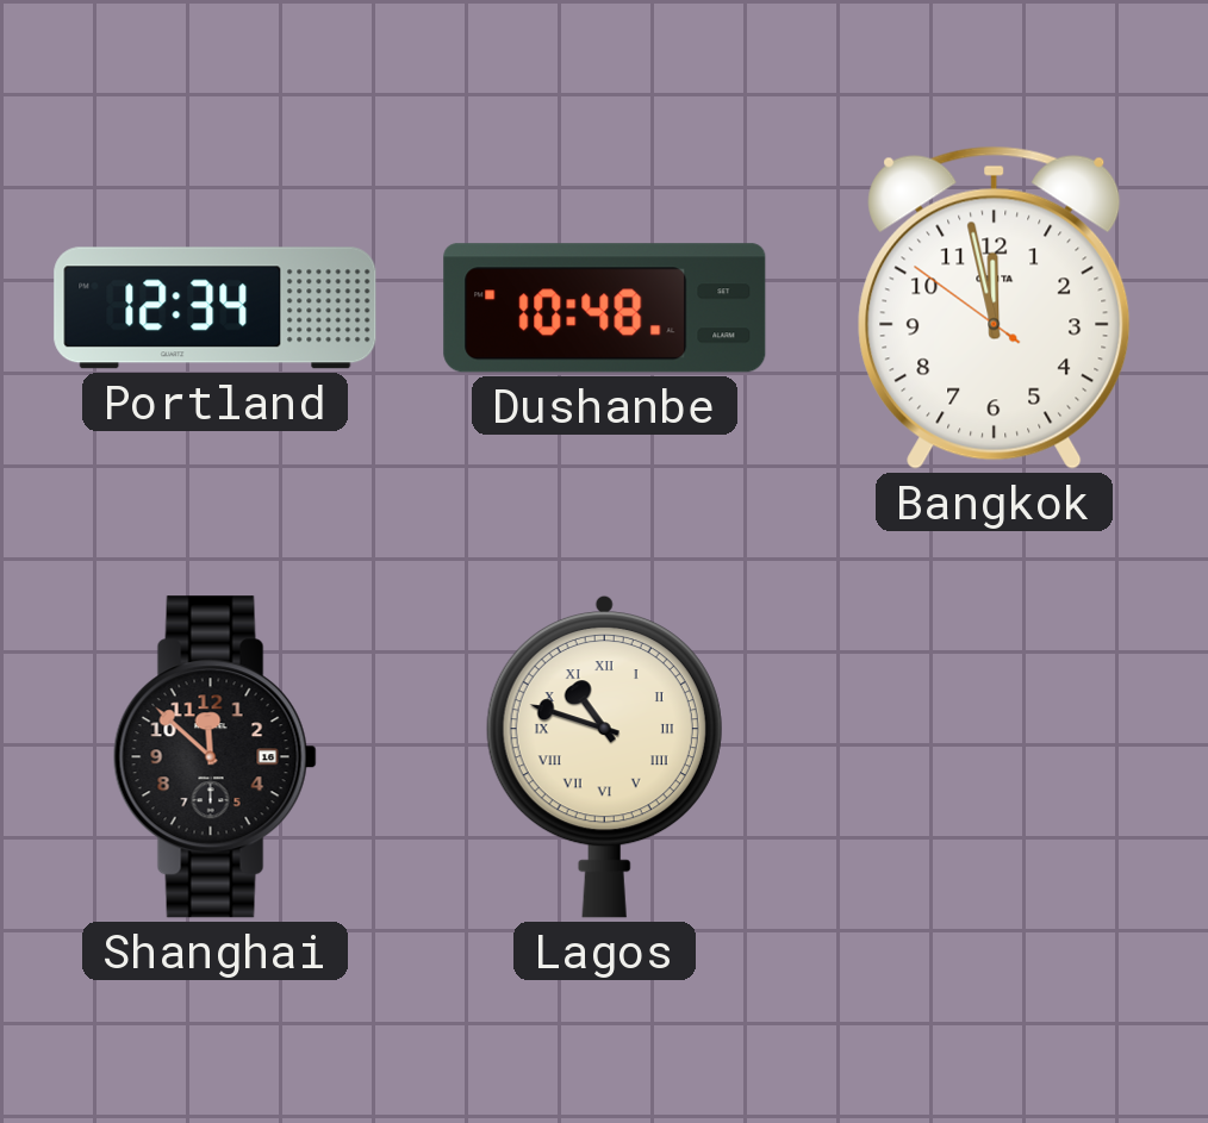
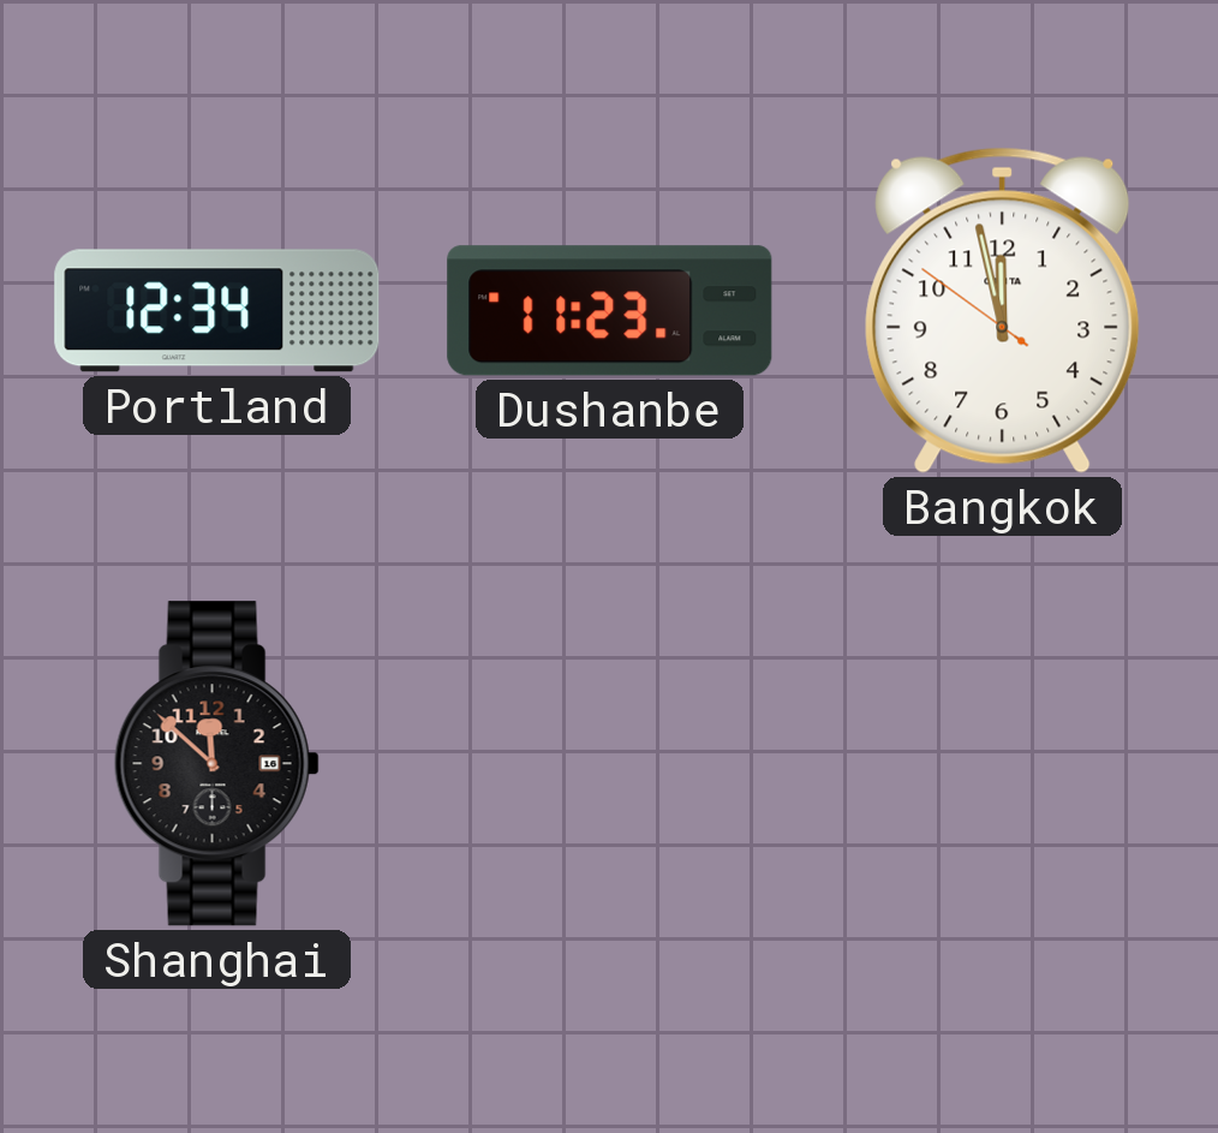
Dushanbe: 10:48 -> 11:23
Lagos: 10:48 -> none
